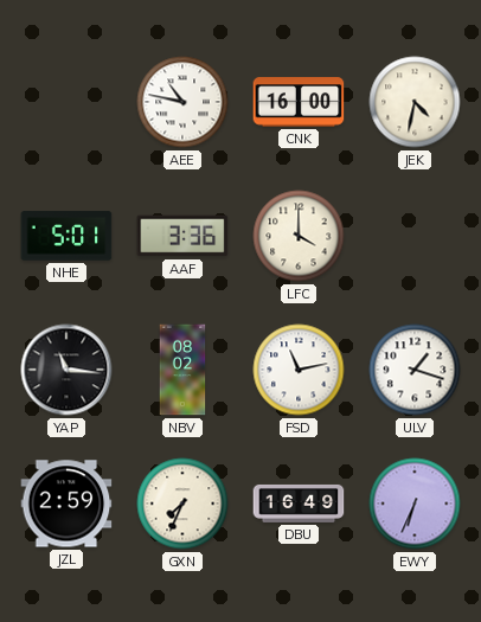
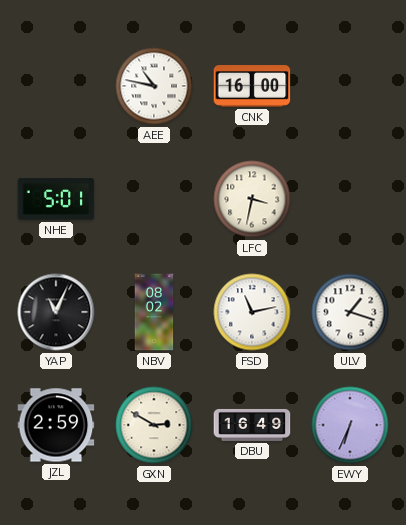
JEK: 4:32 -> none
AAF: 3:36 -> none
LFC: 4:00 -> 3:32
YAP: 11:16 -> 11:04
GXN: 7:34 -> 2:50
